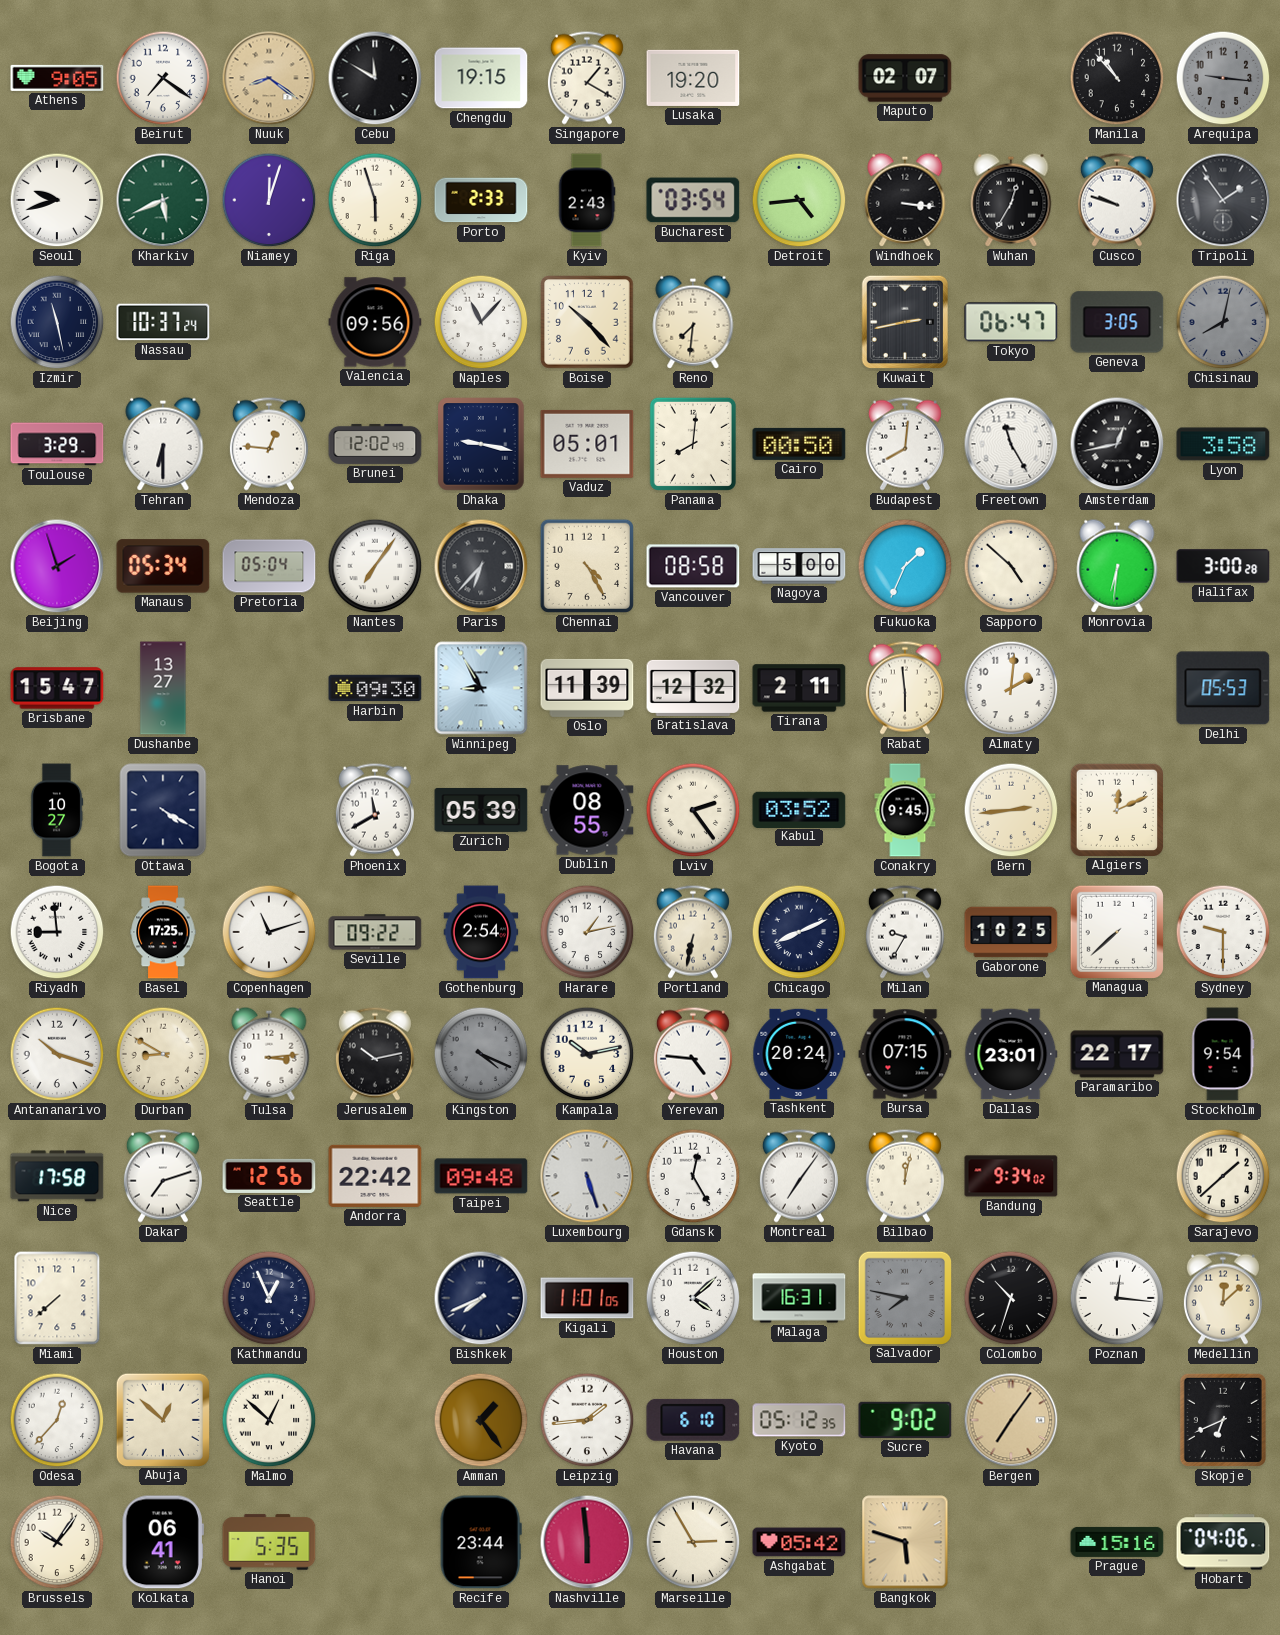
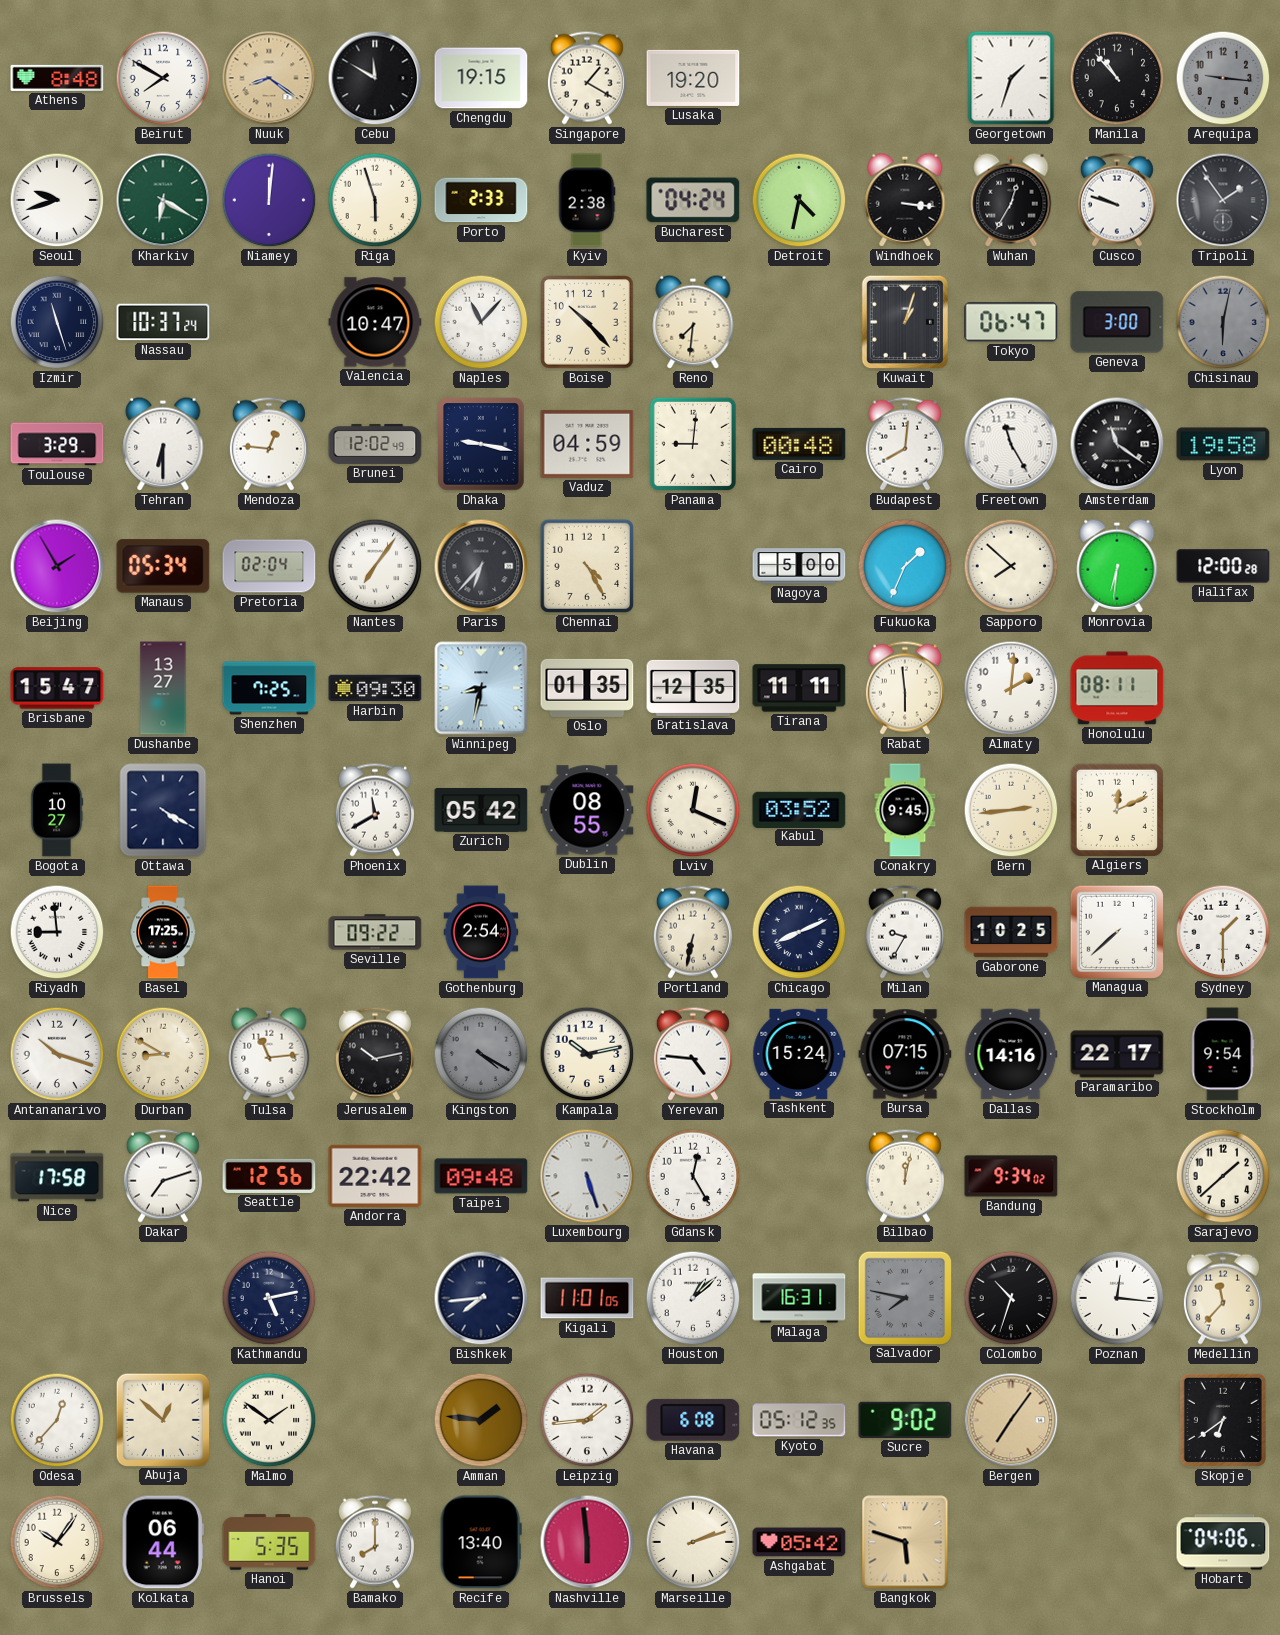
Athens: 9:05 -> 8:48
Beirut: 7:21 -> 7:50
Maputo: 02:07 -> none
Georgetown: none -> 1:33
Kharkiv: 5:41 -> 6:20
Niamey: 12:03 -> 12:01
Kyiv: 2:43 -> 2:38
Bucharest: 03:54 -> 04:24
Detroit: 4:44 -> 4:32
Izmir: 11:28 -> 11:27
Valencia: 09:56 -> 10:47
Kuwait: 2:43 -> 1:03
Geneva: 3:05 -> 3:00
Chisinau: 8:02 -> 6:02
Vaduz: 05:01 -> 04:59
Panama: 8:01 -> 9:01
Cairo: 00:50 -> 00:48
Amsterdam: 12:43 -> 11:21
Lyon: 3:58 -> 19:58
Beijing: 1:57 -> 1:55
Pretoria: 05:04 -> 02:04
Vancouver: 08:58 -> none
Sapporo: 4:52 -> 7:52
Halifax: 3:00 -> 12:00
Shenzhen: none -> 7:25
Winnipeg: 8:55 -> 8:32
Oslo: 11:39 -> 01:35
Bratislava: 12:32 -> 12:35
Tirana: 2:11 -> 11:11
Honolulu: none -> 08:11
Delhi: 05:53 -> none
Zurich: 05:39 -> 05:42
Lviv: 2:24 -> 12:19
Copenhagen: 11:12 -> none
Harare: 1:13 -> none
Sydney: 9:30 -> 1:30
Tulsa: 3:14 -> 11:14
Kingston: 4:19 -> 4:20
Tashkent: 20:24 -> 15:24
Dallas: 23:01 -> 14:16
Montreal: 7:06 -> none
Miami: 7:38 -> none
Kathmandu: 12:56 -> 5:13
Bishkek: 7:41 -> 7:44
Houston: 4:08 -> 1:08
Medellin: 12:08 -> 11:37
Malmo: 12:52 -> 1:51
Amman: 1:24 -> 1:46
Havana: 6:10 -> 6:08
Skopje: 6:41 -> 6:39
Kolkata: 06:41 -> 06:44
Bamako: none -> 8:00
Recife: 23:44 -> 13:40
Marseille: 2:55 -> 2:12
Prague: 15:16 -> none
